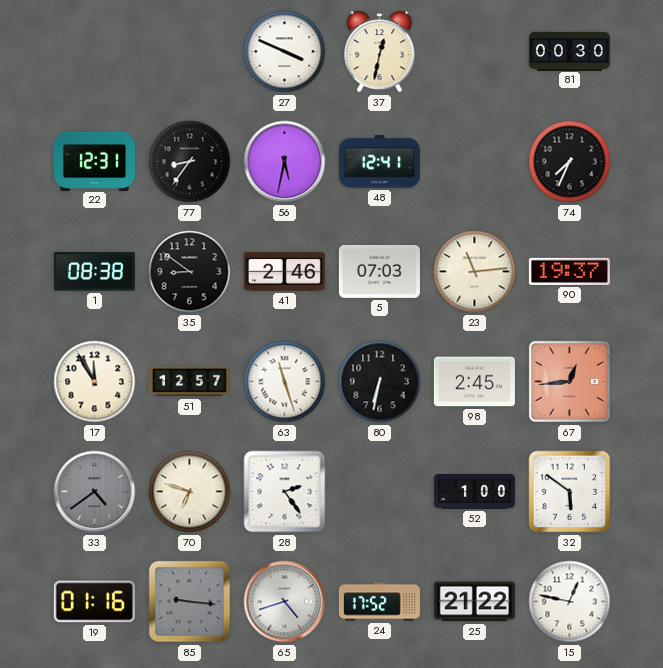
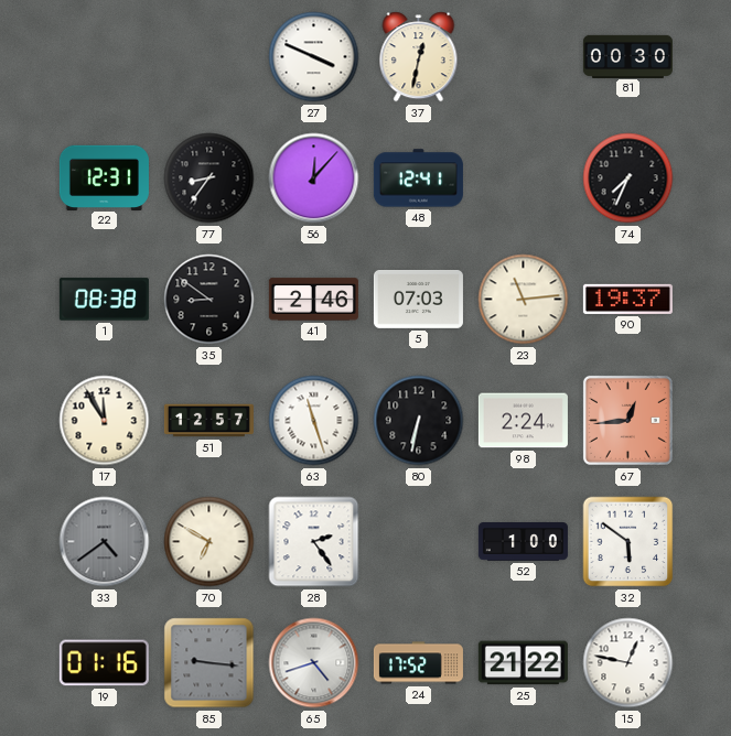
56: 5:32 -> 12:07
98: 2:45 -> 2:24
70: 6:48 -> 6:50
